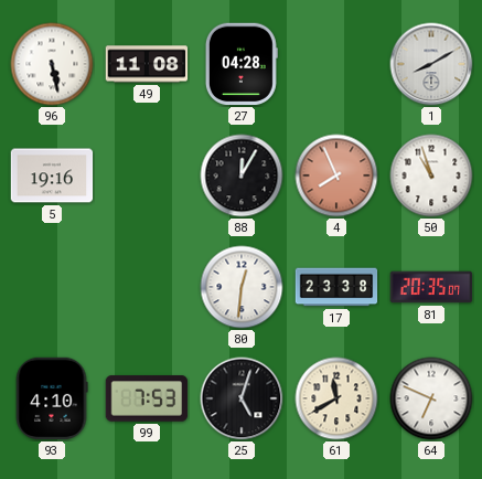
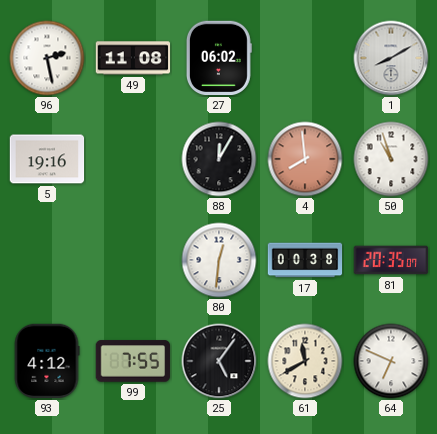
96: 5:28 -> 2:28
27: 04:28 -> 06:02
4: 7:56 -> 7:59
17: 23:38 -> 00:38
93: 4:10 -> 4:12
99: 7:53 -> 7:55
25: 5:03 -> 5:06
